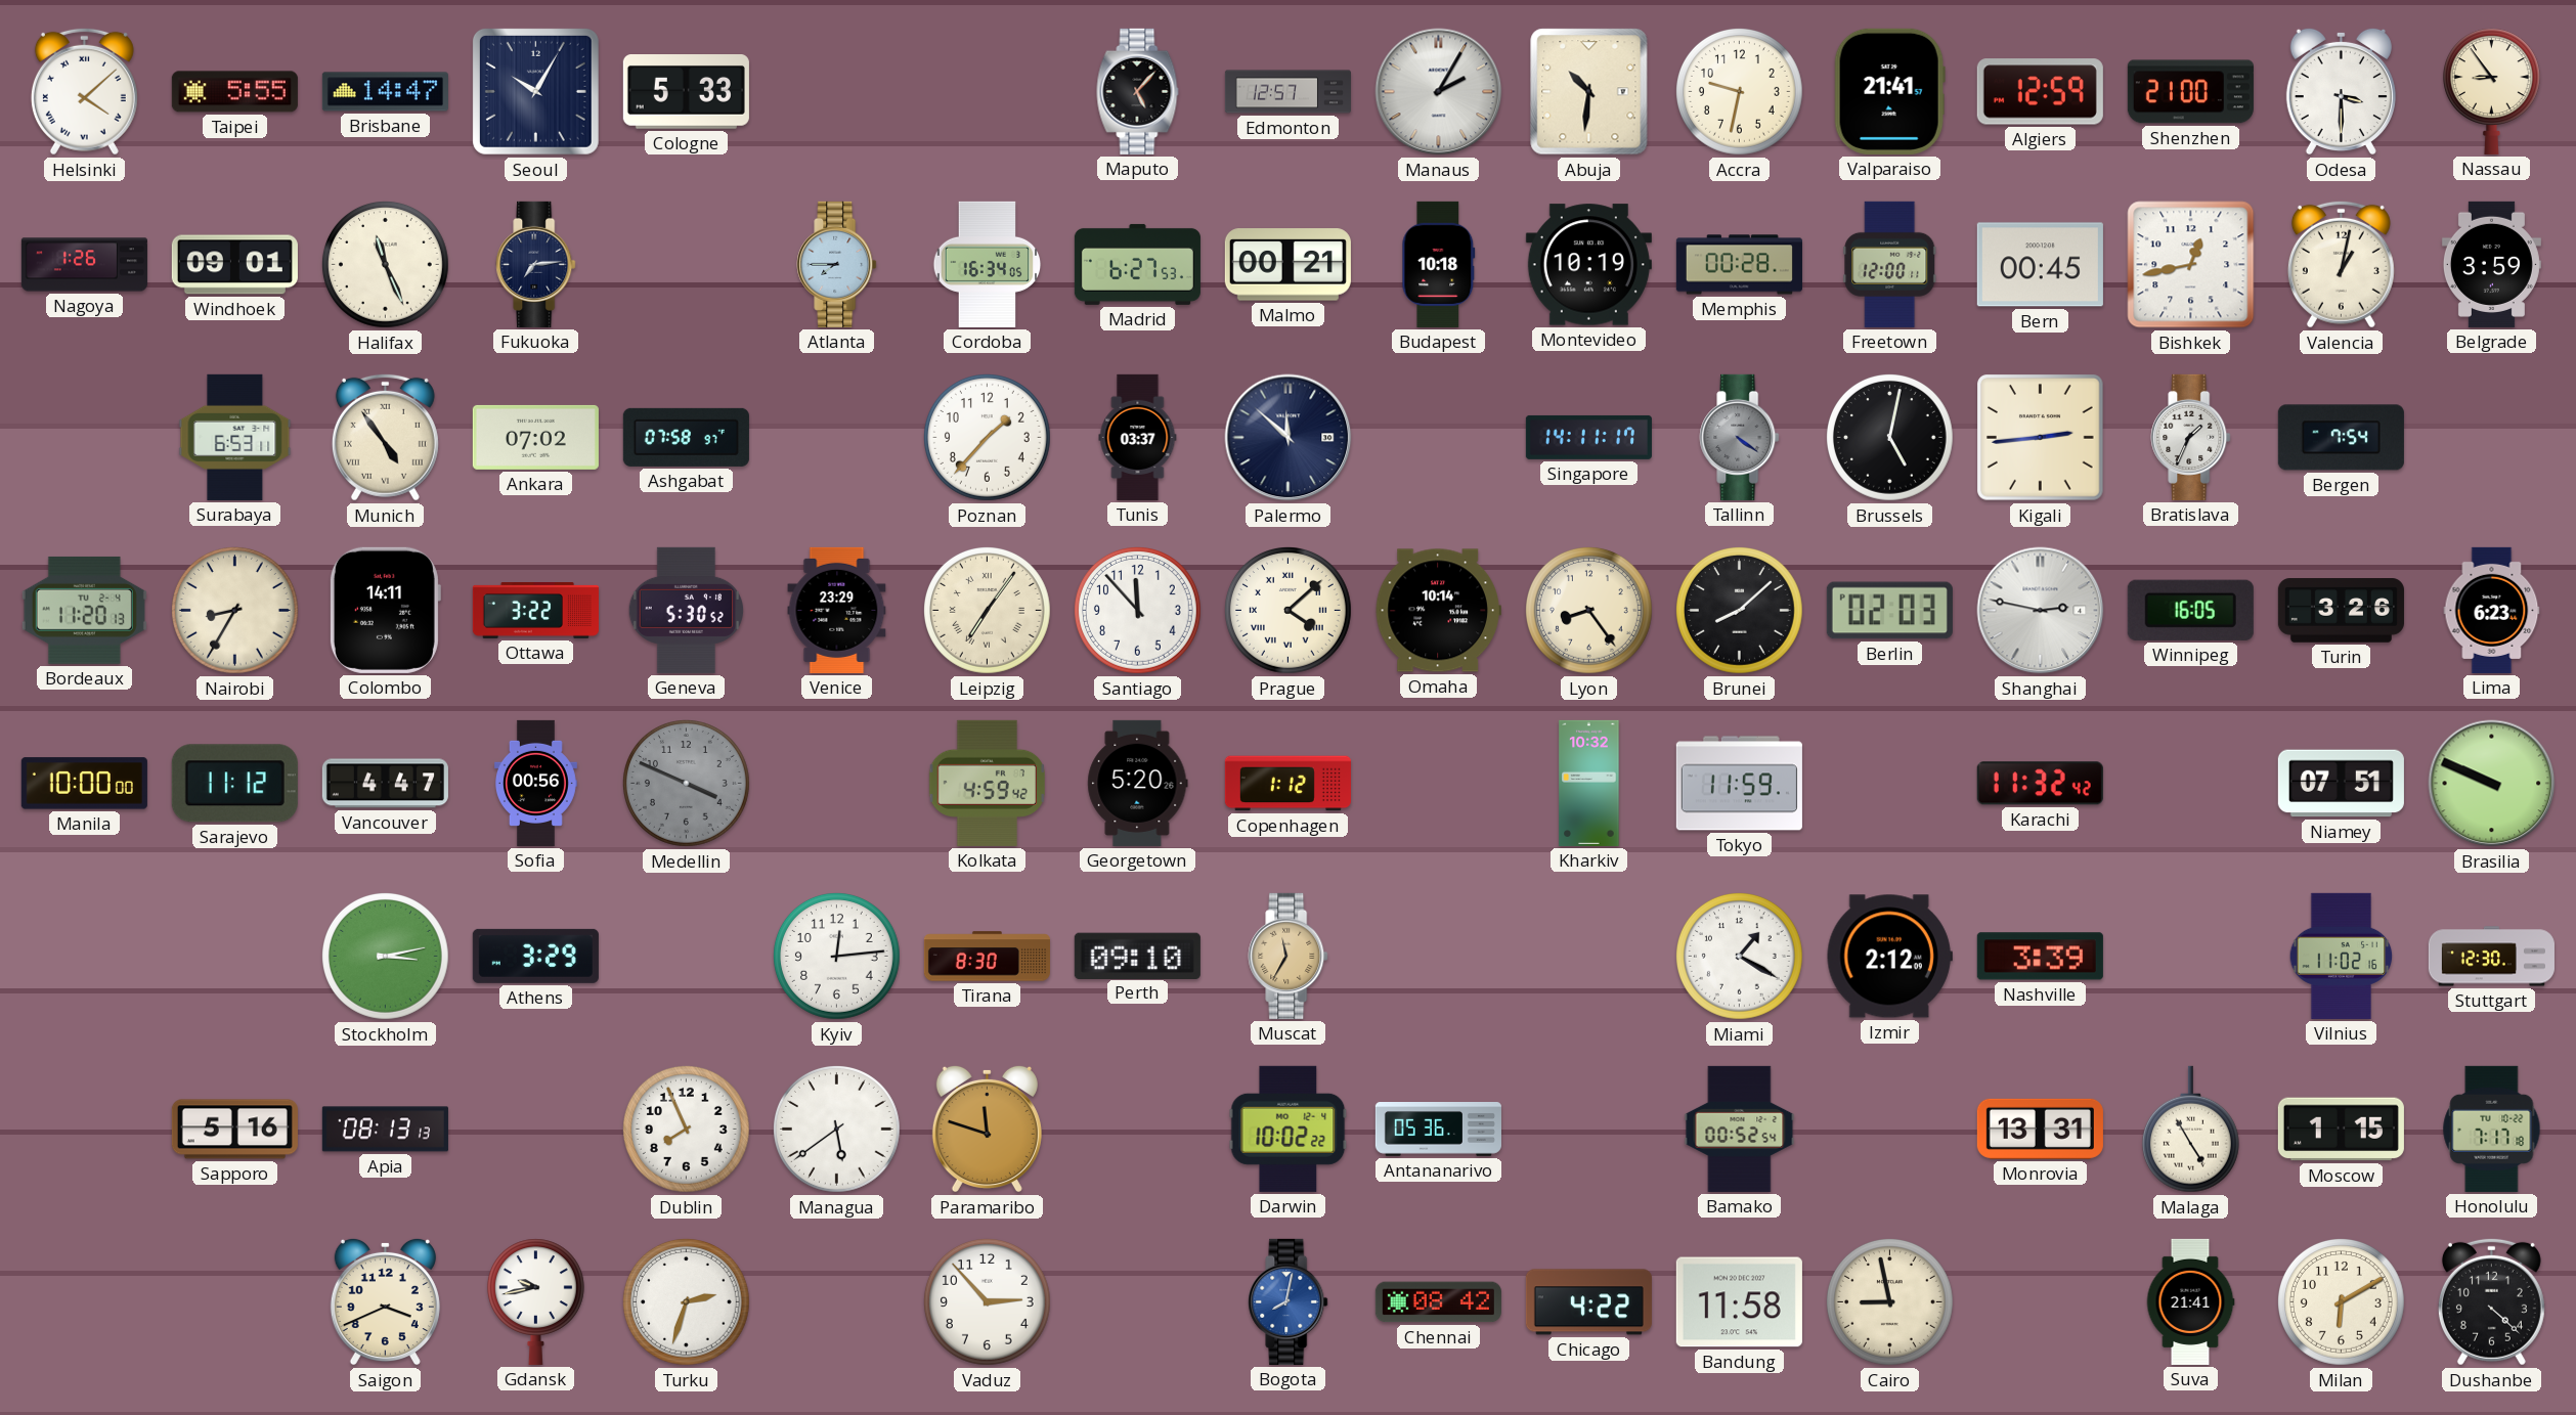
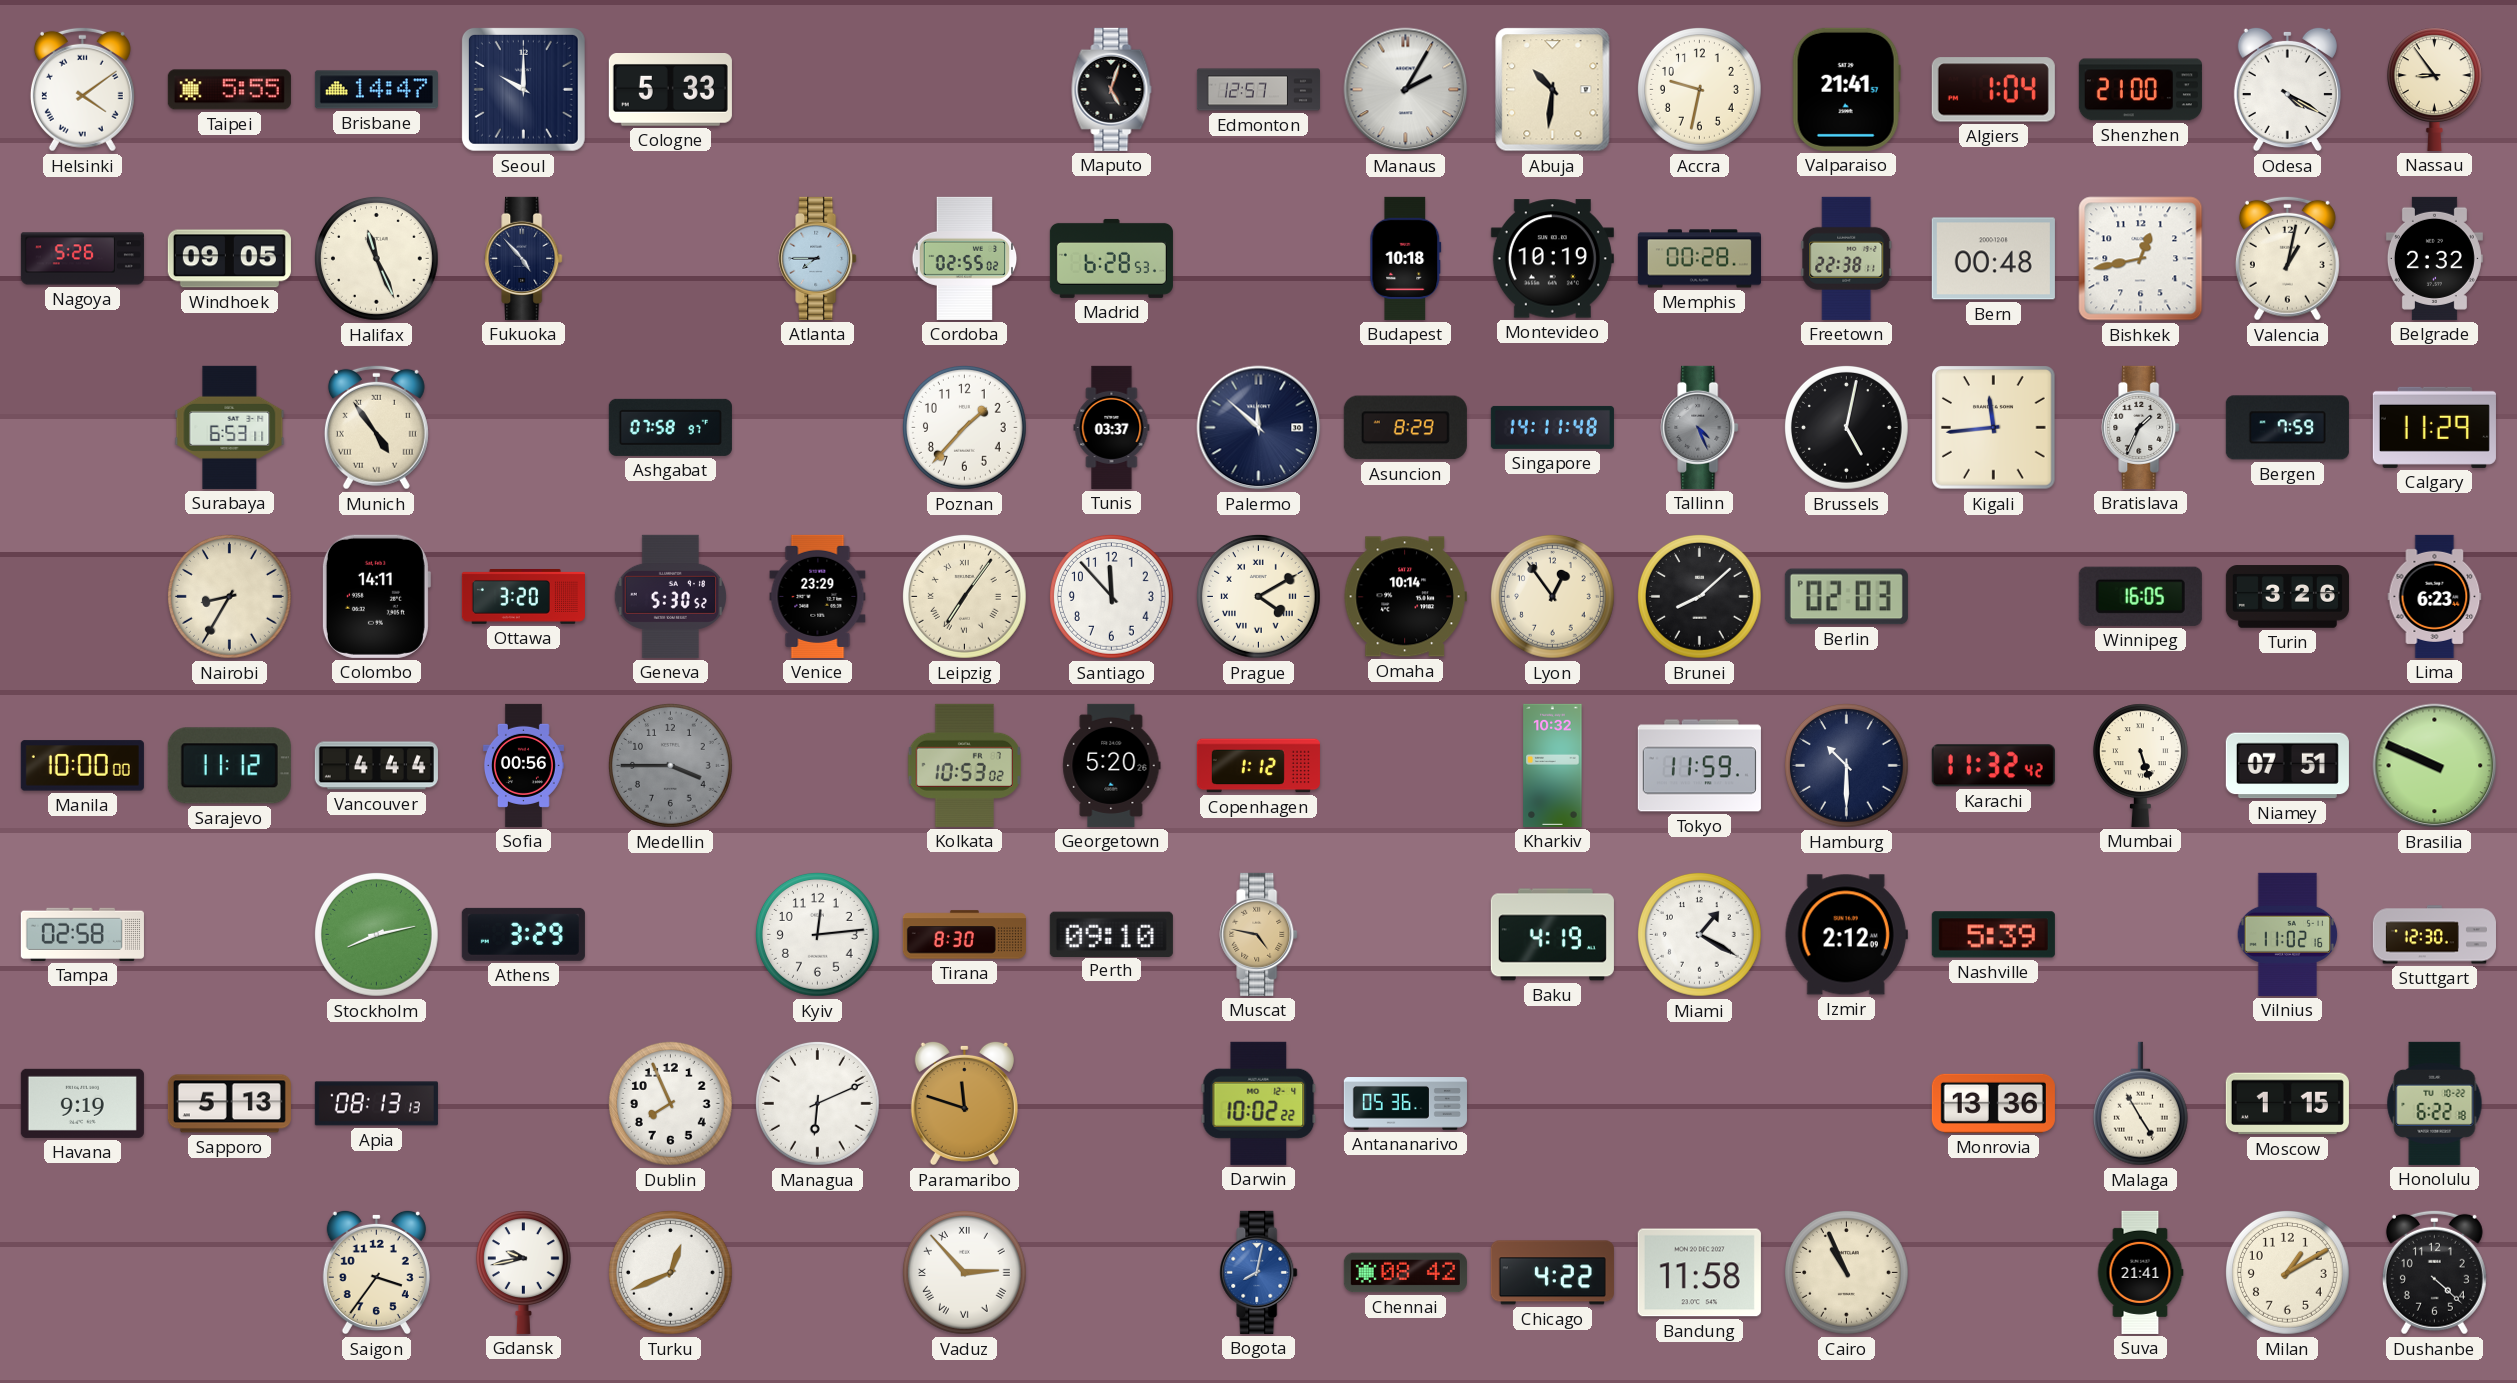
Helsinki: 4:08 -> 4:09
Seoul: 10:05 -> 10:00
Maputo: 5:07 -> 5:03
Algiers: 12:59 -> 1:04
Odesa: 3:30 -> 4:20
Nagoya: 1:26 -> 5:26
Windhoek: 09:01 -> 09:05
Fukuoka: 7:14 -> 4:53
Cordoba: 16:34 -> 02:55
Madrid: 6:27 -> 6:28
Malmo: 00:21 -> none
Freetown: 12:00 -> 22:38
Bern: 00:45 -> 00:48
Belgrade: 3:59 -> 2:32
Ankara: 07:02 -> none
Asuncion: none -> 8:29
Singapore: 14:11:17 -> 14:11:48
Tallinn: 4:21 -> 4:26
Kigali: 2:44 -> 11:44
Bergen: 7:54 -> 7:59
Calgary: none -> 11:29
Bordeaux: 11:20 -> none
Ottawa: 3:22 -> 3:20
Prague: 4:08 -> 4:10
Lyon: 8:24 -> 12:54
Shanghai: 2:47 -> none
Vancouver: 4:47 -> 4:44
Medellin: 3:49 -> 3:45
Kolkata: 4:59 -> 10:53
Hamburg: none -> 10:30
Mumbai: none -> 5:27
Tampa: none -> 02:58
Stockholm: 3:13 -> 8:13
Muscat: 11:35 -> 4:47
Baku: none -> 4:19
Nashville: 3:39 -> 5:39
Havana: none -> 9:19
Sapporo: 5:16 -> 5:13
Managua: 5:39 -> 6:11
Bamako: 00:52 -> none
Monrovia: 13:31 -> 13:36
Honolulu: 7:17 -> 6:22
Saigon: 3:41 -> 3:36
Turku: 2:33 -> 12:41
Vaduz numerals: Arabic -> Roman
Cairo: 8:58 -> 10:56
Milan: 6:10 -> 1:10
